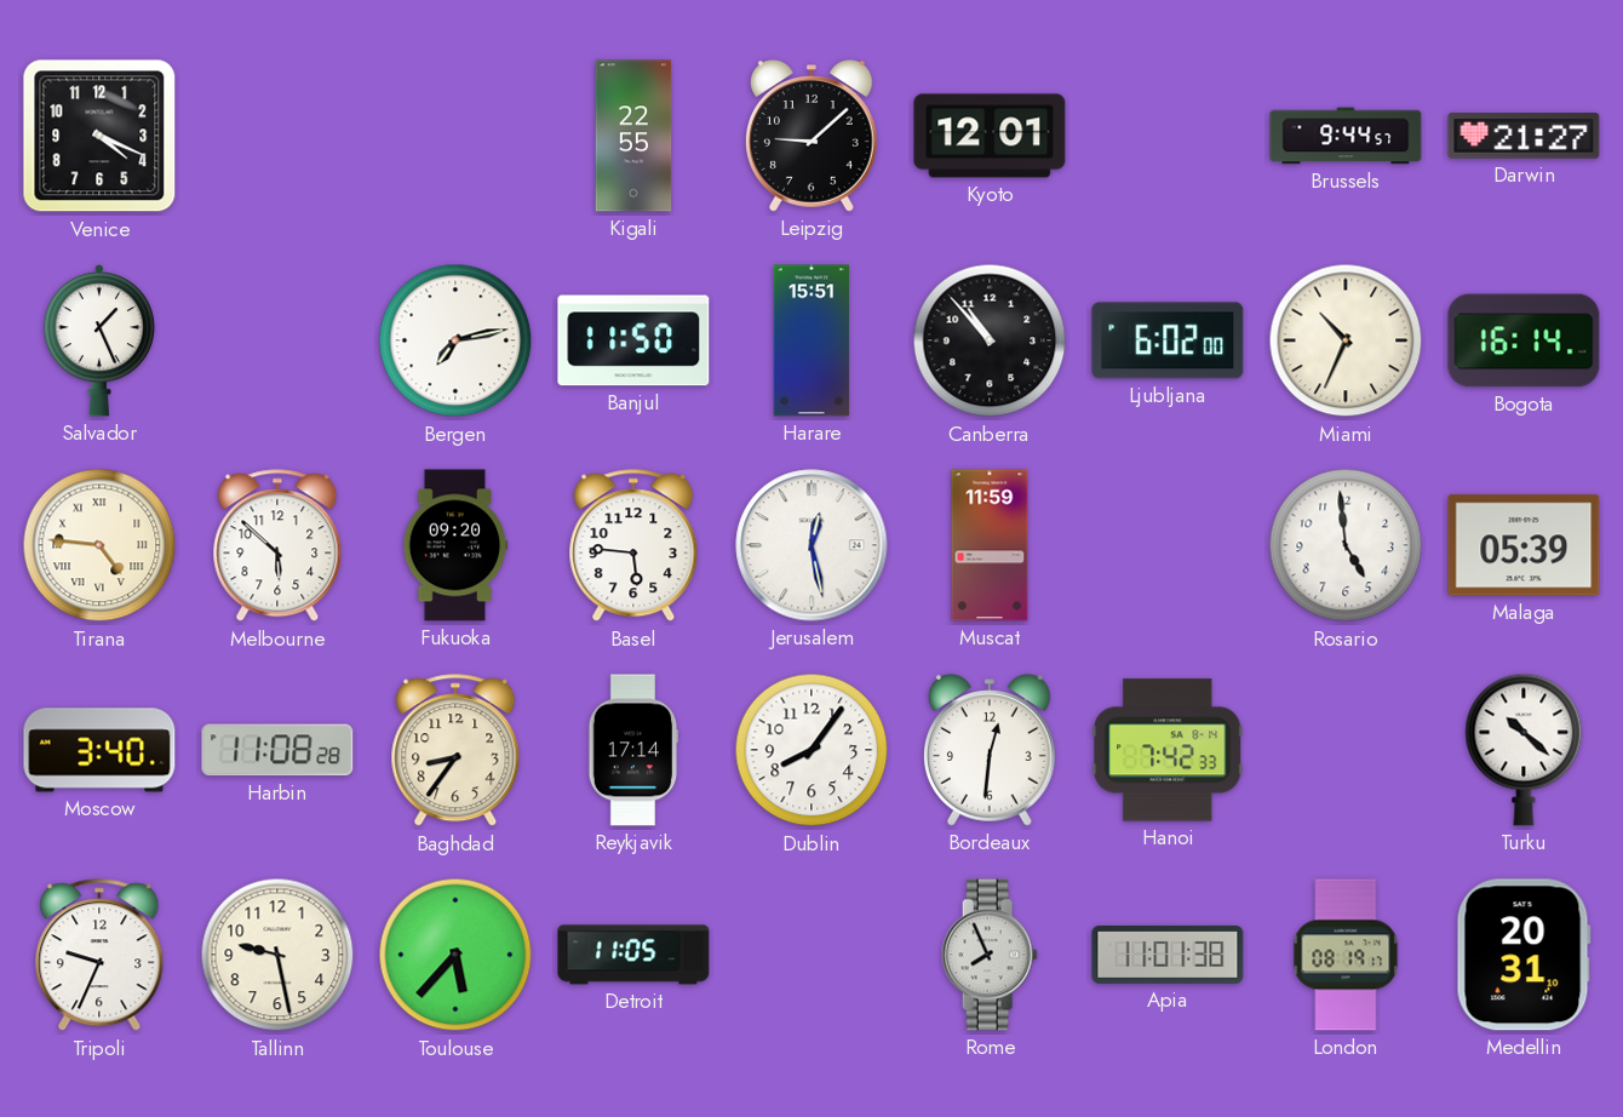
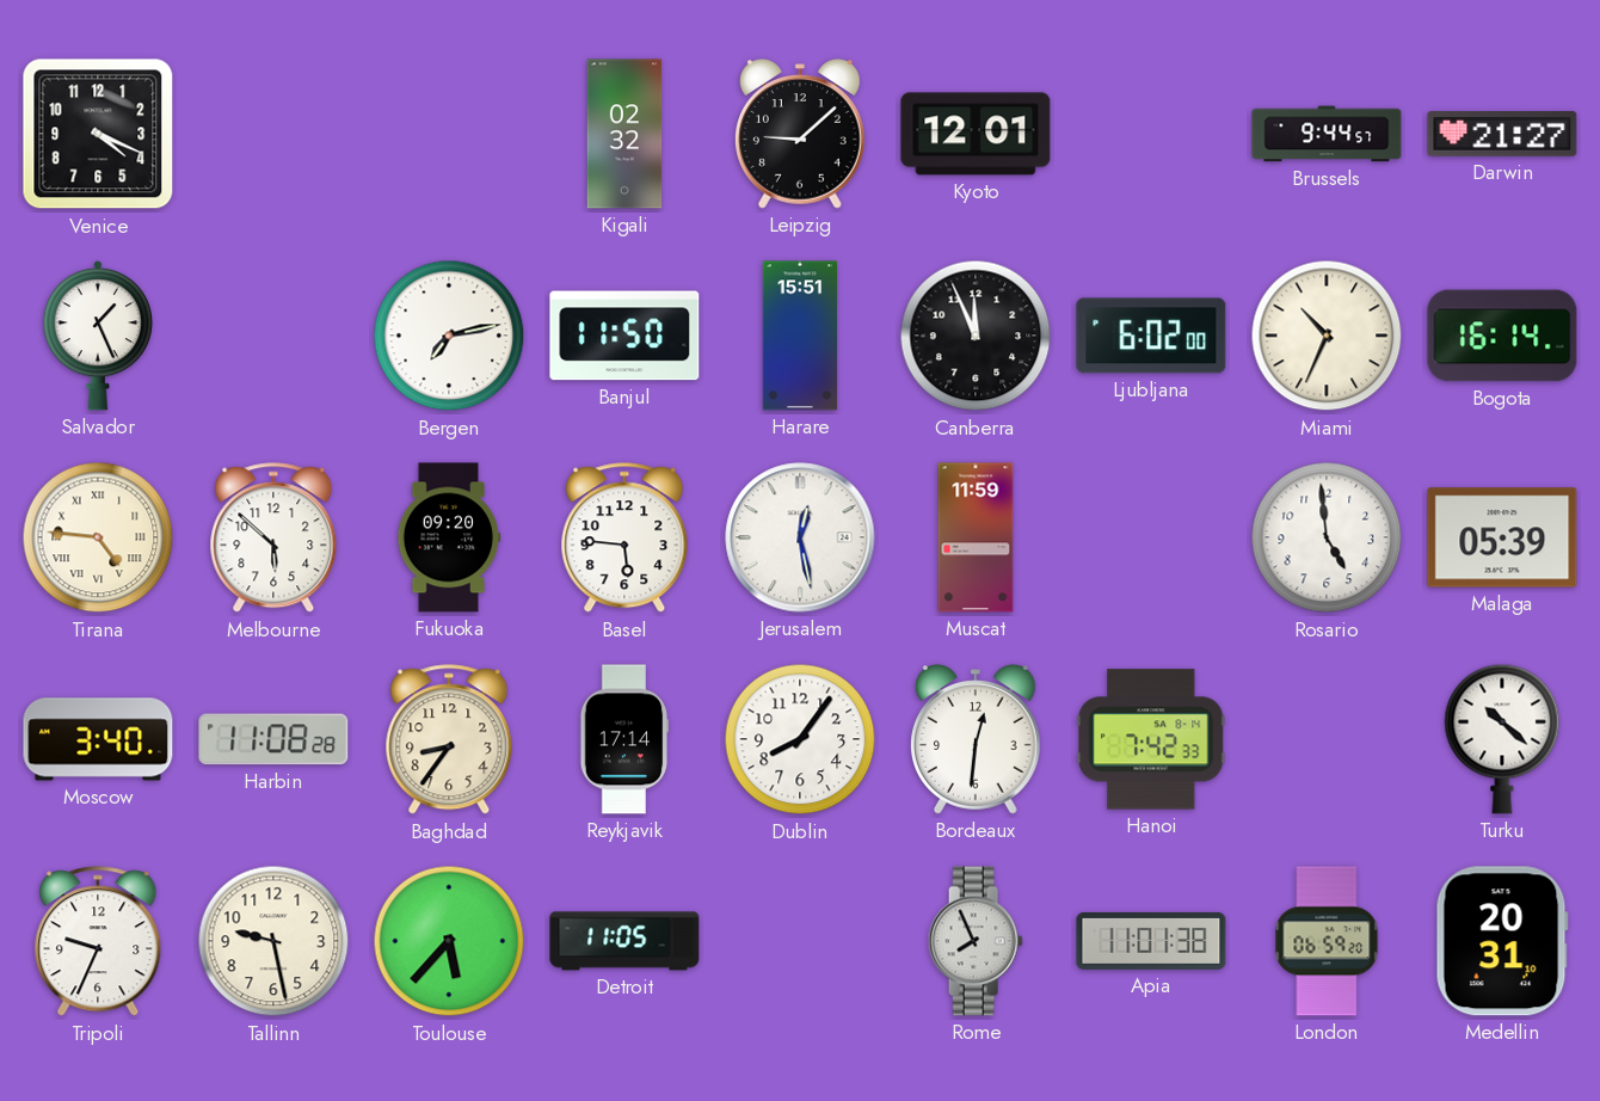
Kigali: 22:55 -> 02:32
Canberra: 10:53 -> 11:56
London: 08:19 -> 06:59
